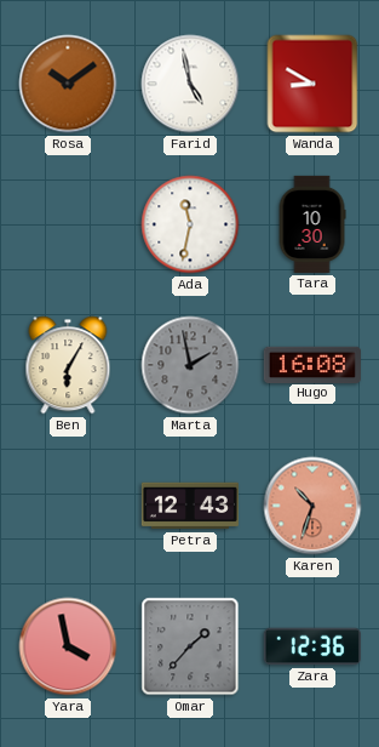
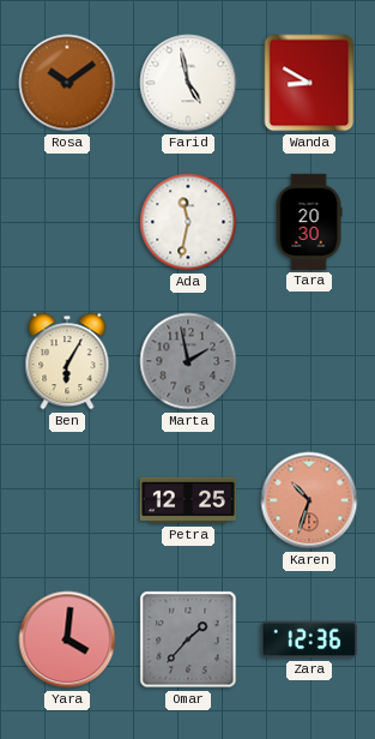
Tara: 10:30 -> 20:30
Hugo: 16:08 -> none
Petra: 12:43 -> 12:25
Yara: 3:58 -> 4:01
